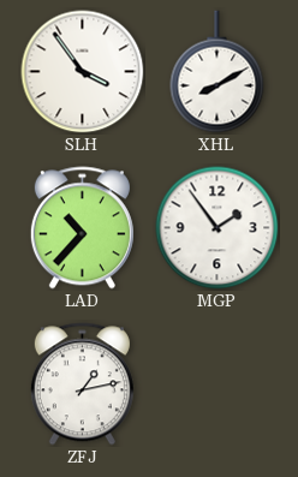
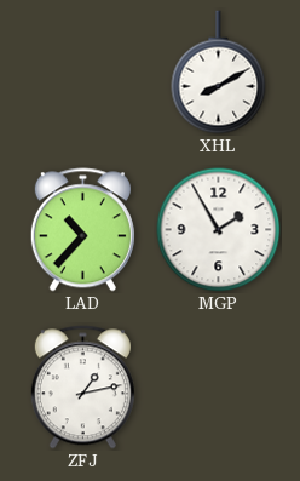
SLH: 3:54 -> none
MGP: 1:54 -> 1:55
